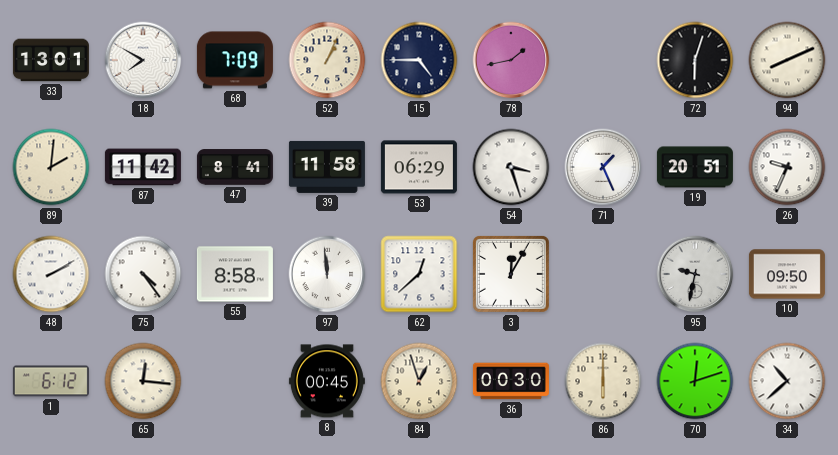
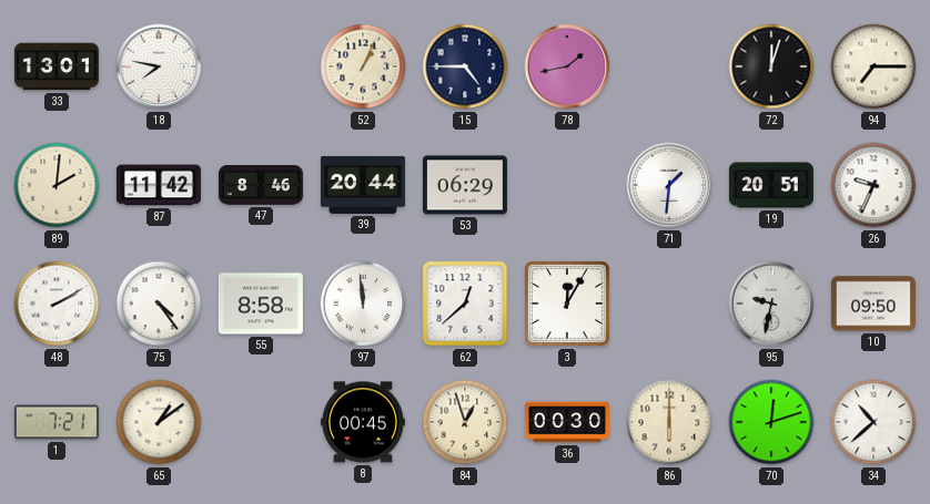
18: 7:50 -> 7:47
68: 7:09 -> none
72: 6:03 -> 12:03
94: 8:11 -> 7:15
47: 8:41 -> 8:46
39: 11:58 -> 20:44
54: 3:27 -> none
71: 1:26 -> 1:31
1: 6:12 -> 7:21
65: 12:16 -> 1:09
